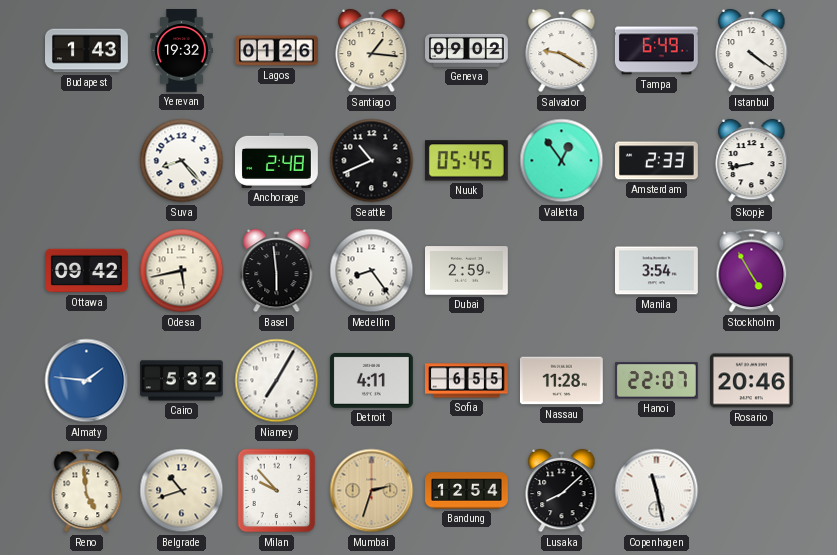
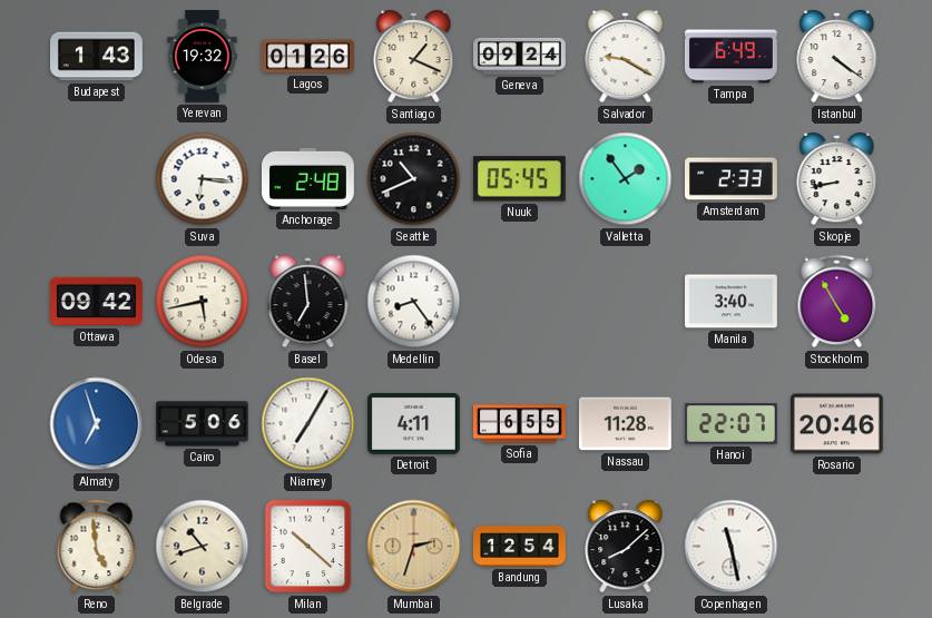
Santiago: 1:16 -> 1:19
Geneva: 09:02 -> 09:24
Suva: 8:23 -> 6:16
Valletta: 12:54 -> 1:54
Basel: 5:59 -> 6:59
Dubai: 2:59 -> none
Manila: 3:54 -> 3:40
Almaty: 1:46 -> 6:57
Cairo: 5:32 -> 5:06
Milan: 9:53 -> 10:22
